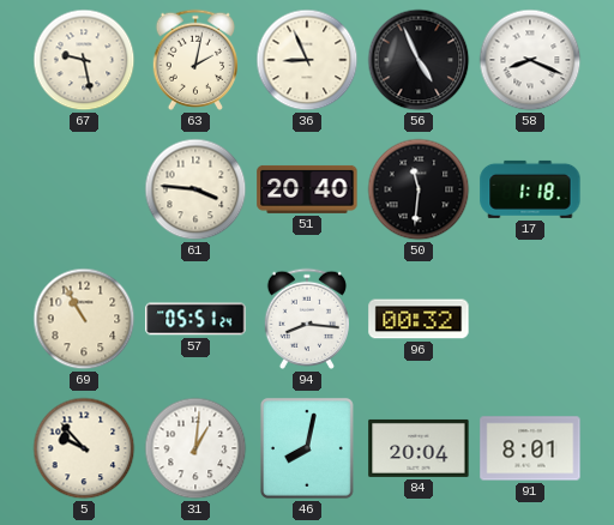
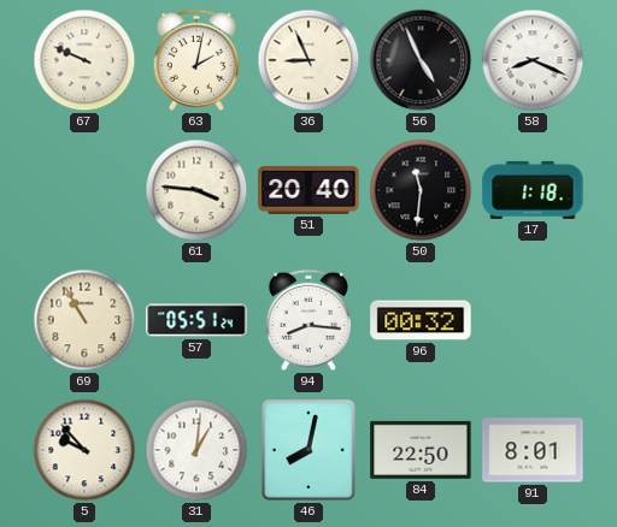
67: 9:28 -> 9:49
84: 20:04 -> 22:50
